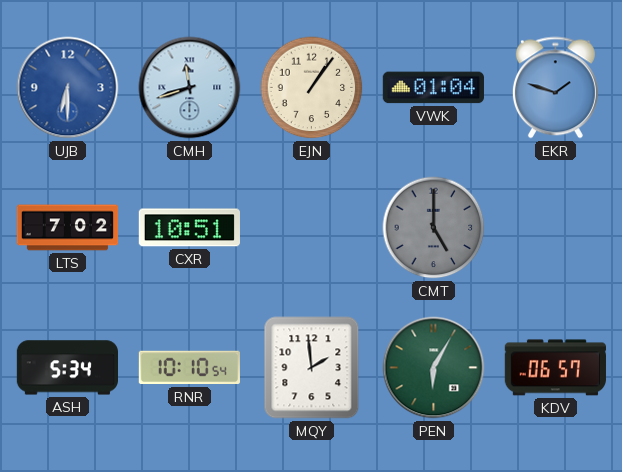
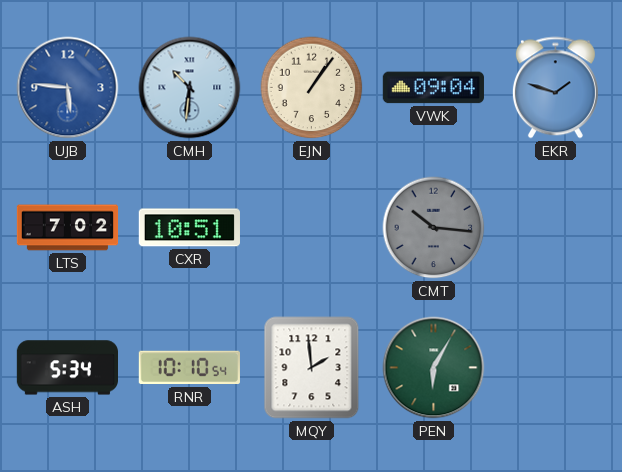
UJB: 6:30 -> 5:46
CMH: 11:42 -> 10:31
VWK: 01:04 -> 09:04
CMT: 5:00 -> 10:16
KDV: 06:57 -> none
